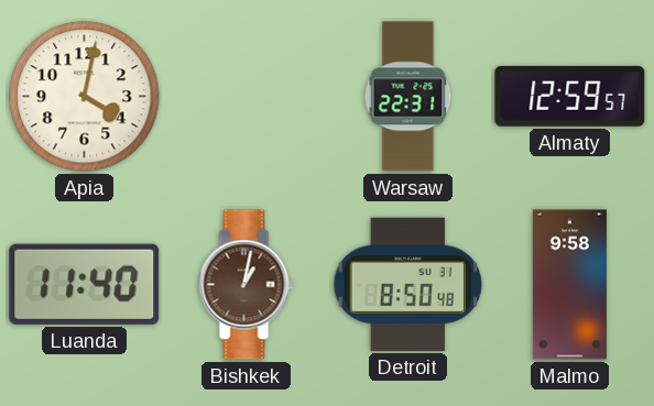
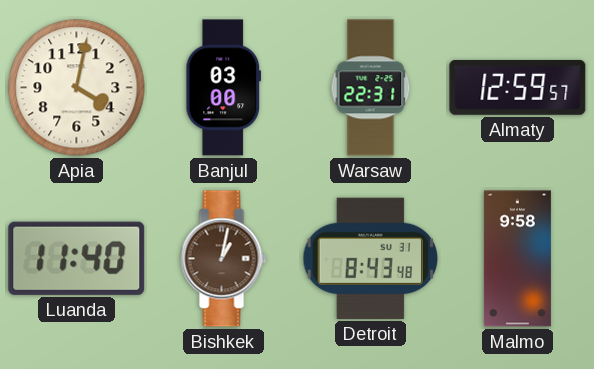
Banjul: none -> 03:00
Detroit: 8:50 -> 8:43
